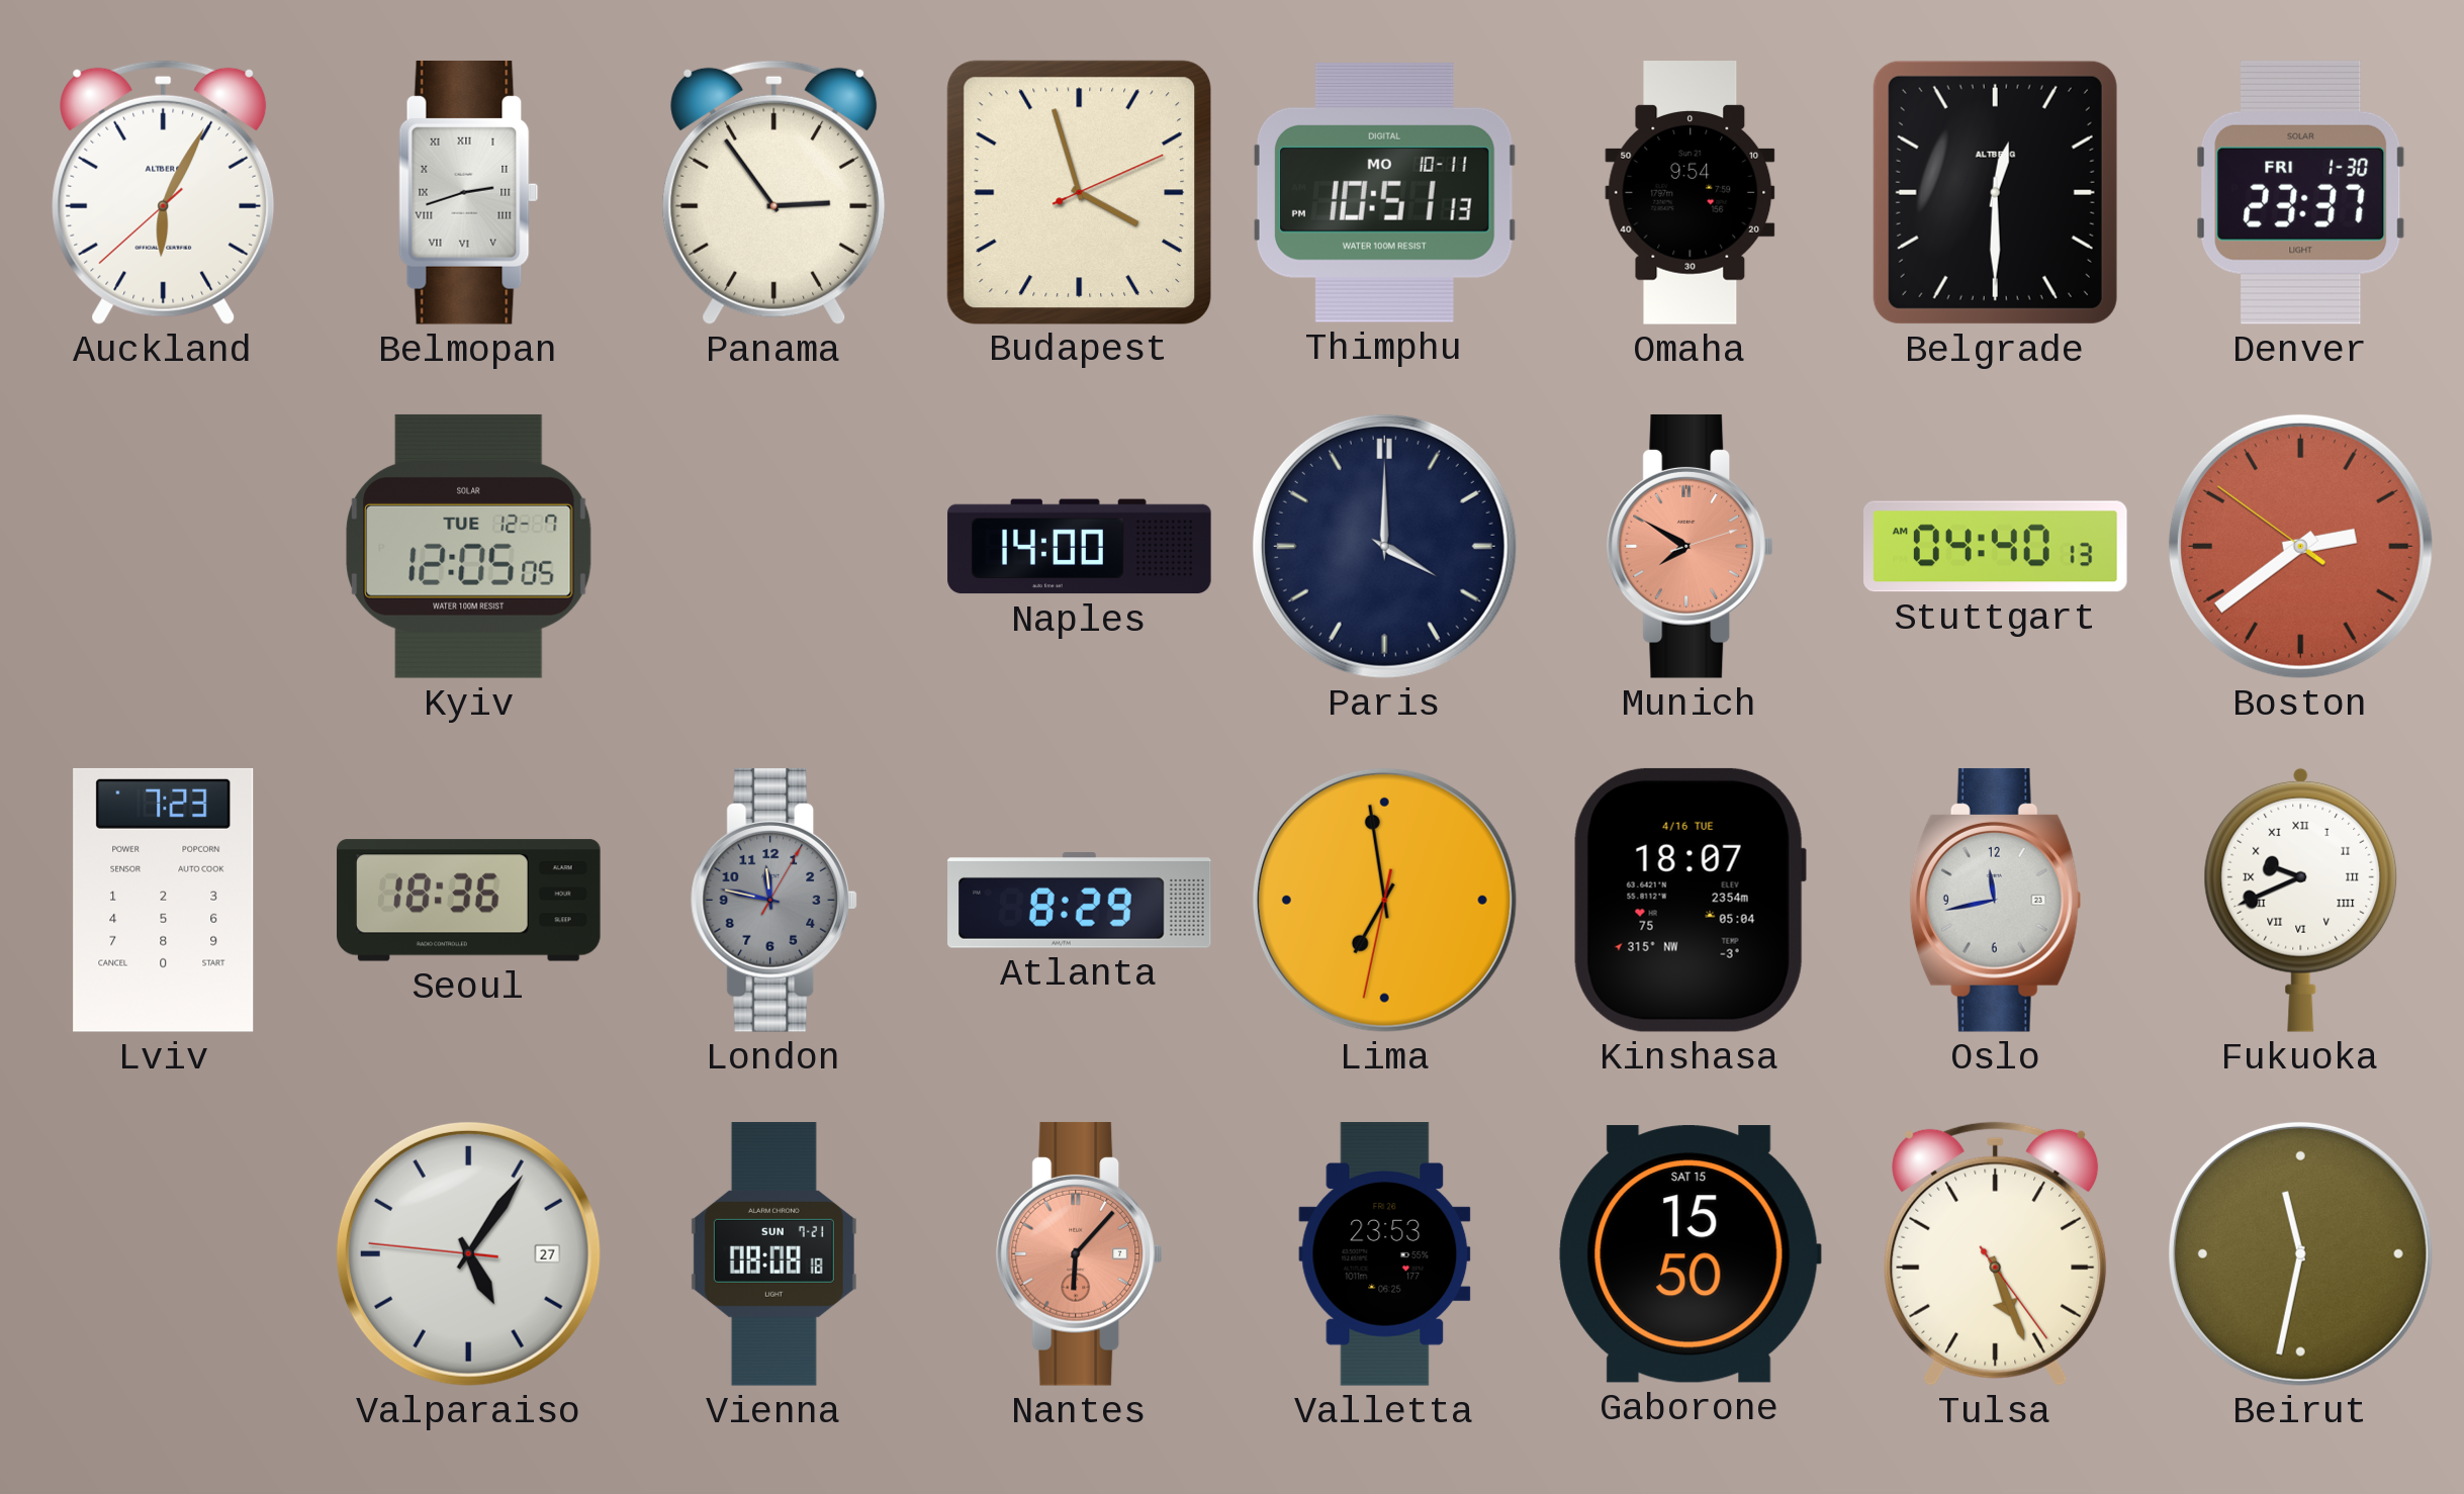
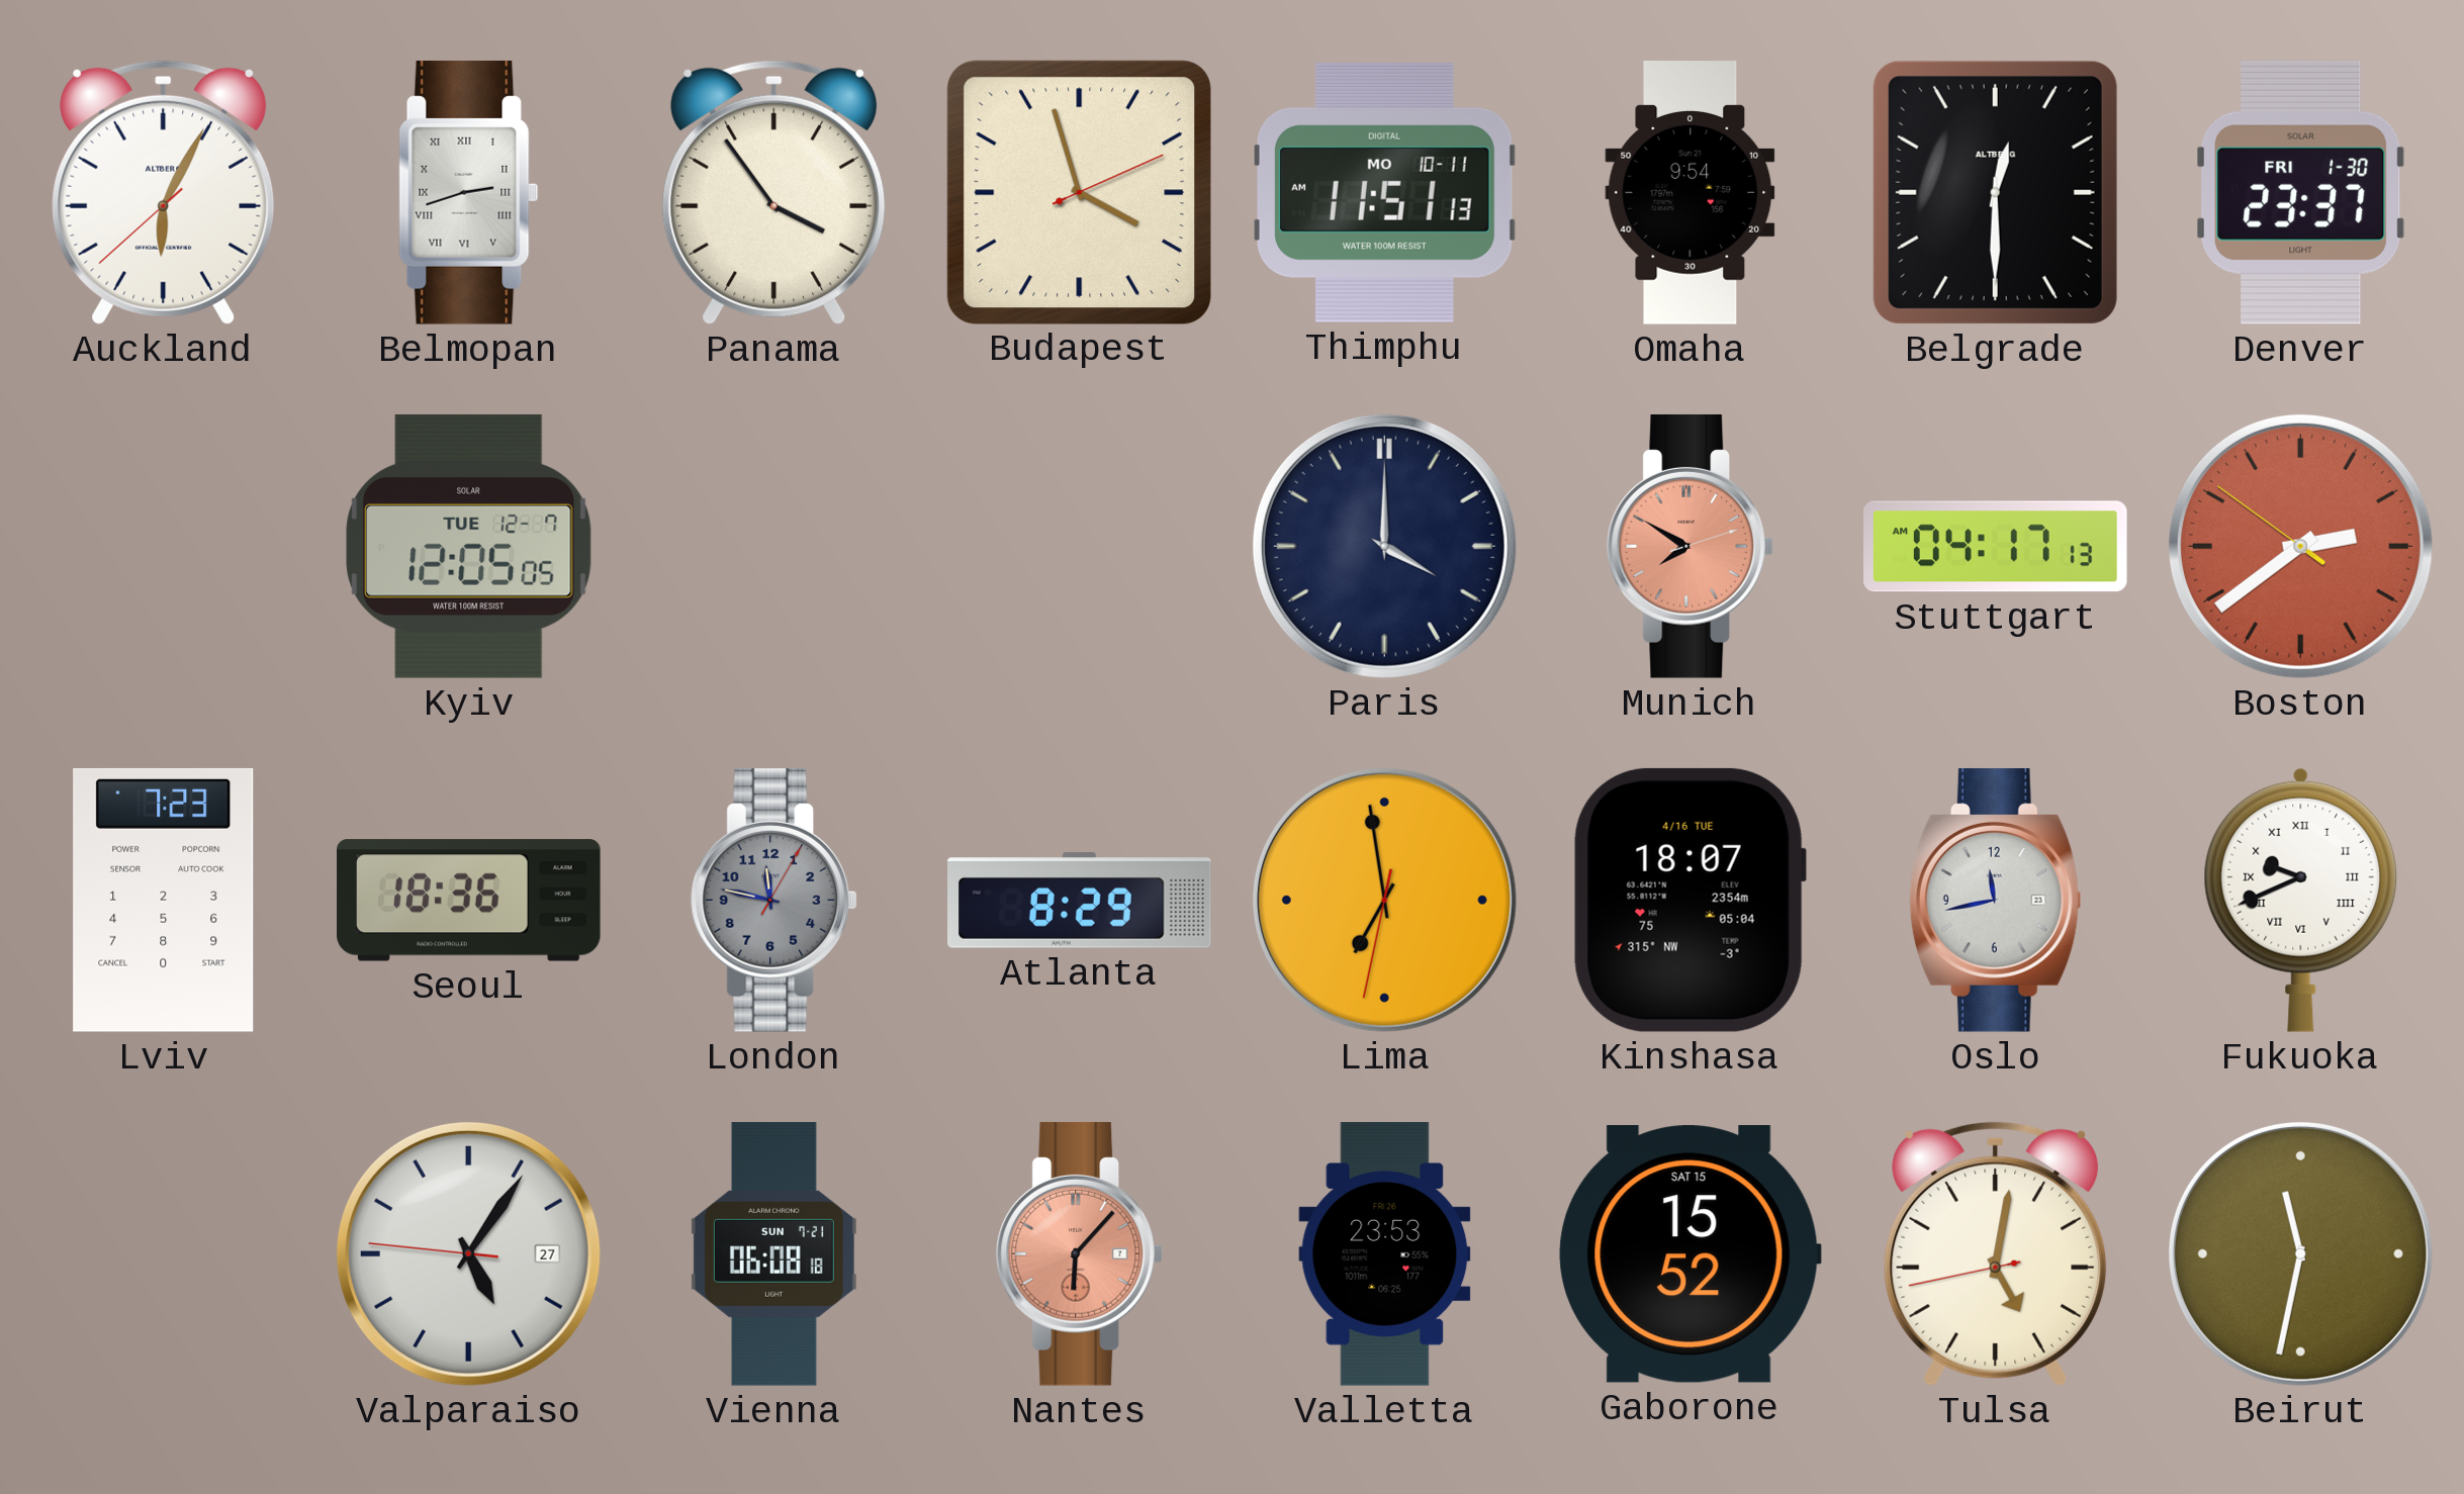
Panama: 2:54 -> 3:54
Thimphu: 10:51 -> 11:51
Naples: 14:00 -> none
Stuttgart: 04:40 -> 04:17
Vienna: 08:08 -> 06:08
Gaborone: 15:50 -> 15:52
Tulsa: 5:26 -> 5:01
